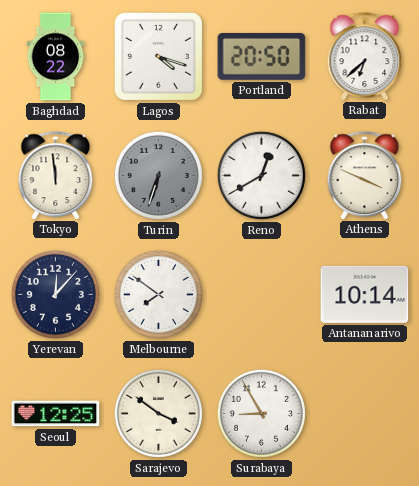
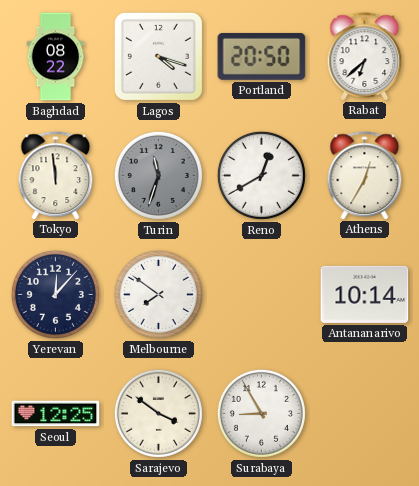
Turin: 6:33 -> 11:33
Athens: 3:49 -> 12:35
